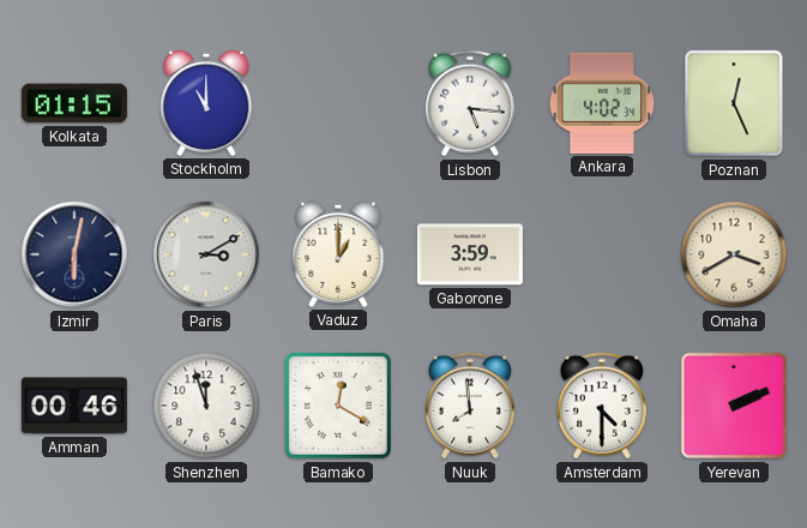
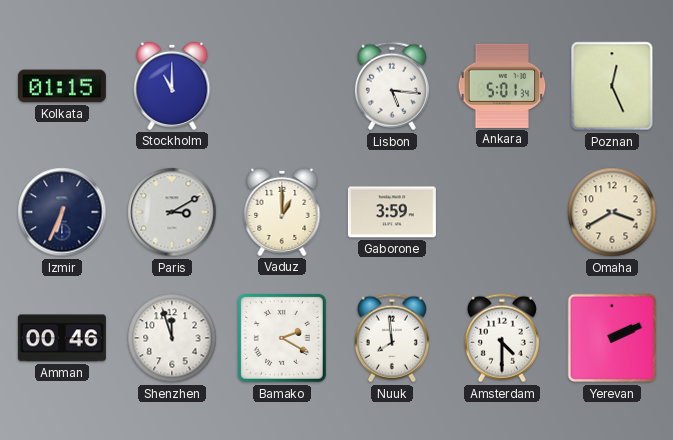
Ankara: 4:02 -> 5:01
Izmir: 6:02 -> 6:34
Bamako: 12:20 -> 2:20
